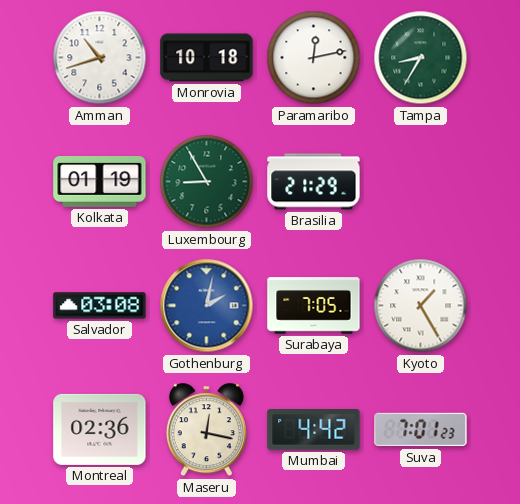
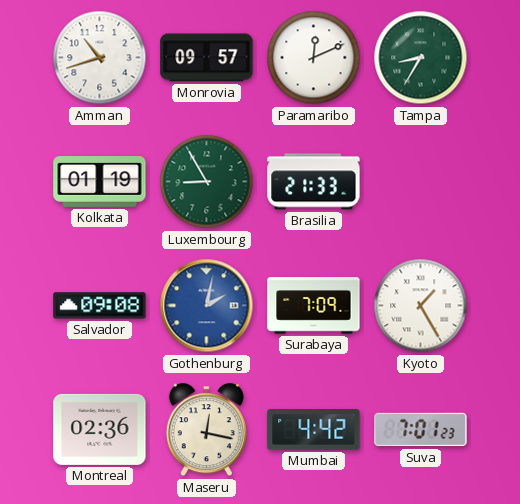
Monrovia: 10:18 -> 09:57
Paramaribo: 12:13 -> 12:11
Brasilia: 21:29 -> 21:33
Salvador: 03:08 -> 09:08
Surabaya: 7:05 -> 7:09
